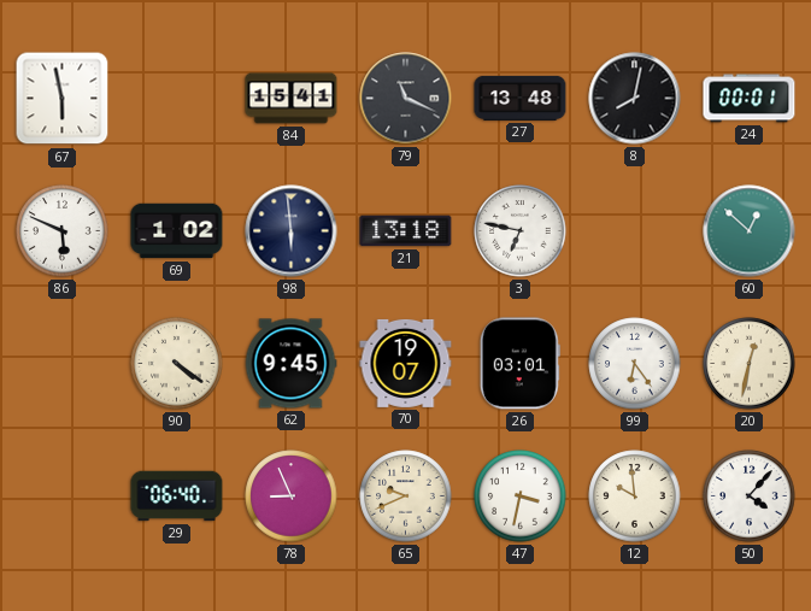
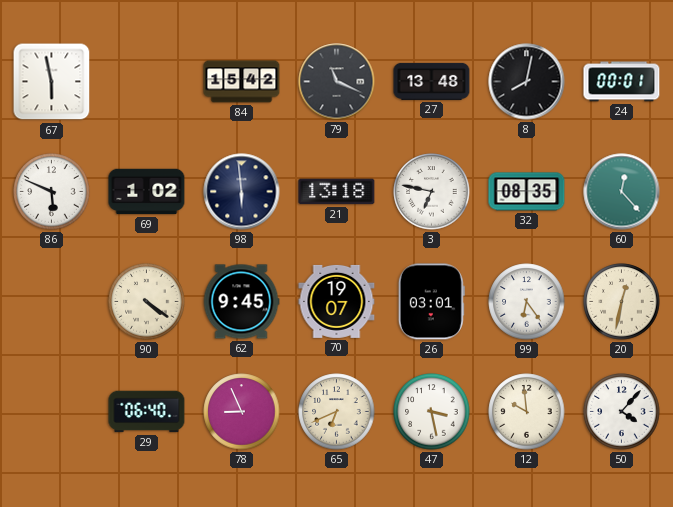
84: 15:41 -> 15:42
32: none -> 08:35
60: 12:52 -> 12:23
65: 9:41 -> 6:41
47: 3:32 -> 3:28
